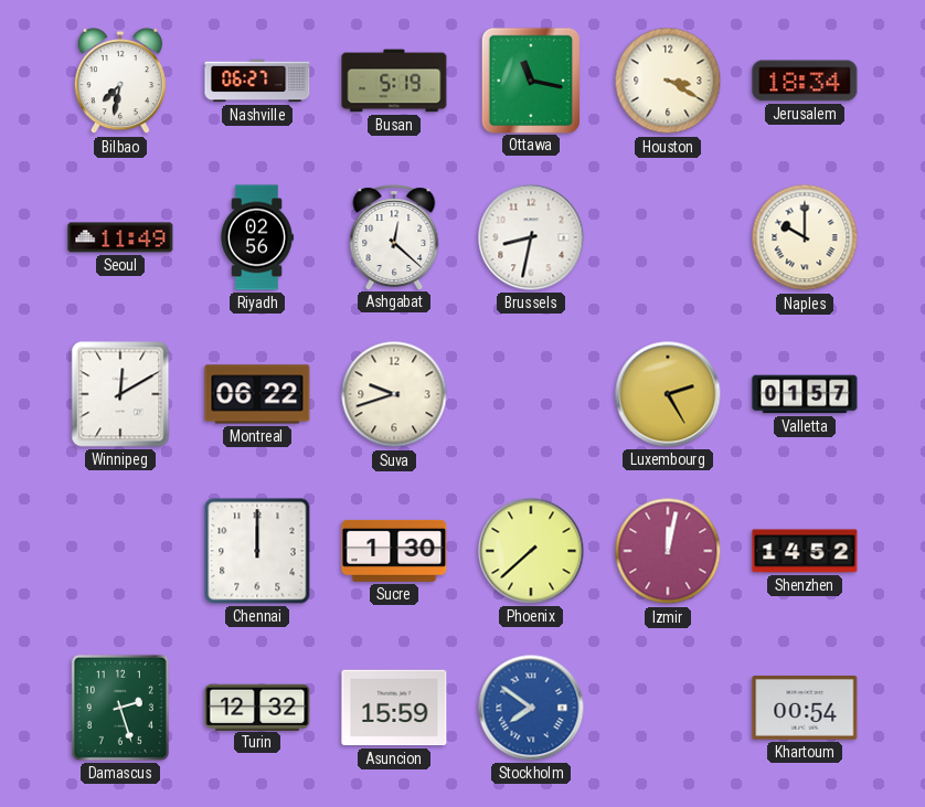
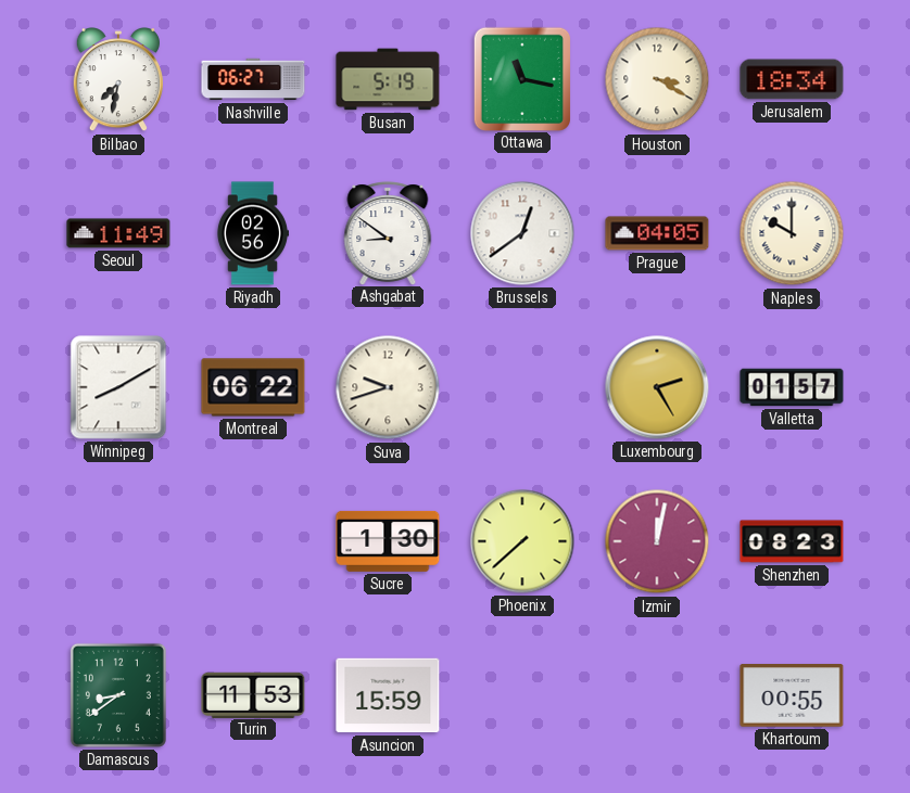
Ashgabat: 12:22 -> 8:51
Brussels: 8:32 -> 12:39
Prague: none -> 04:05
Winnipeg: 12:10 -> 8:10
Chennai: 12:00 -> none
Shenzhen: 14:52 -> 08:23
Damascus: 2:27 -> 8:39
Turin: 12:32 -> 11:53
Stockholm: 7:51 -> none
Khartoum: 00:54 -> 00:55
